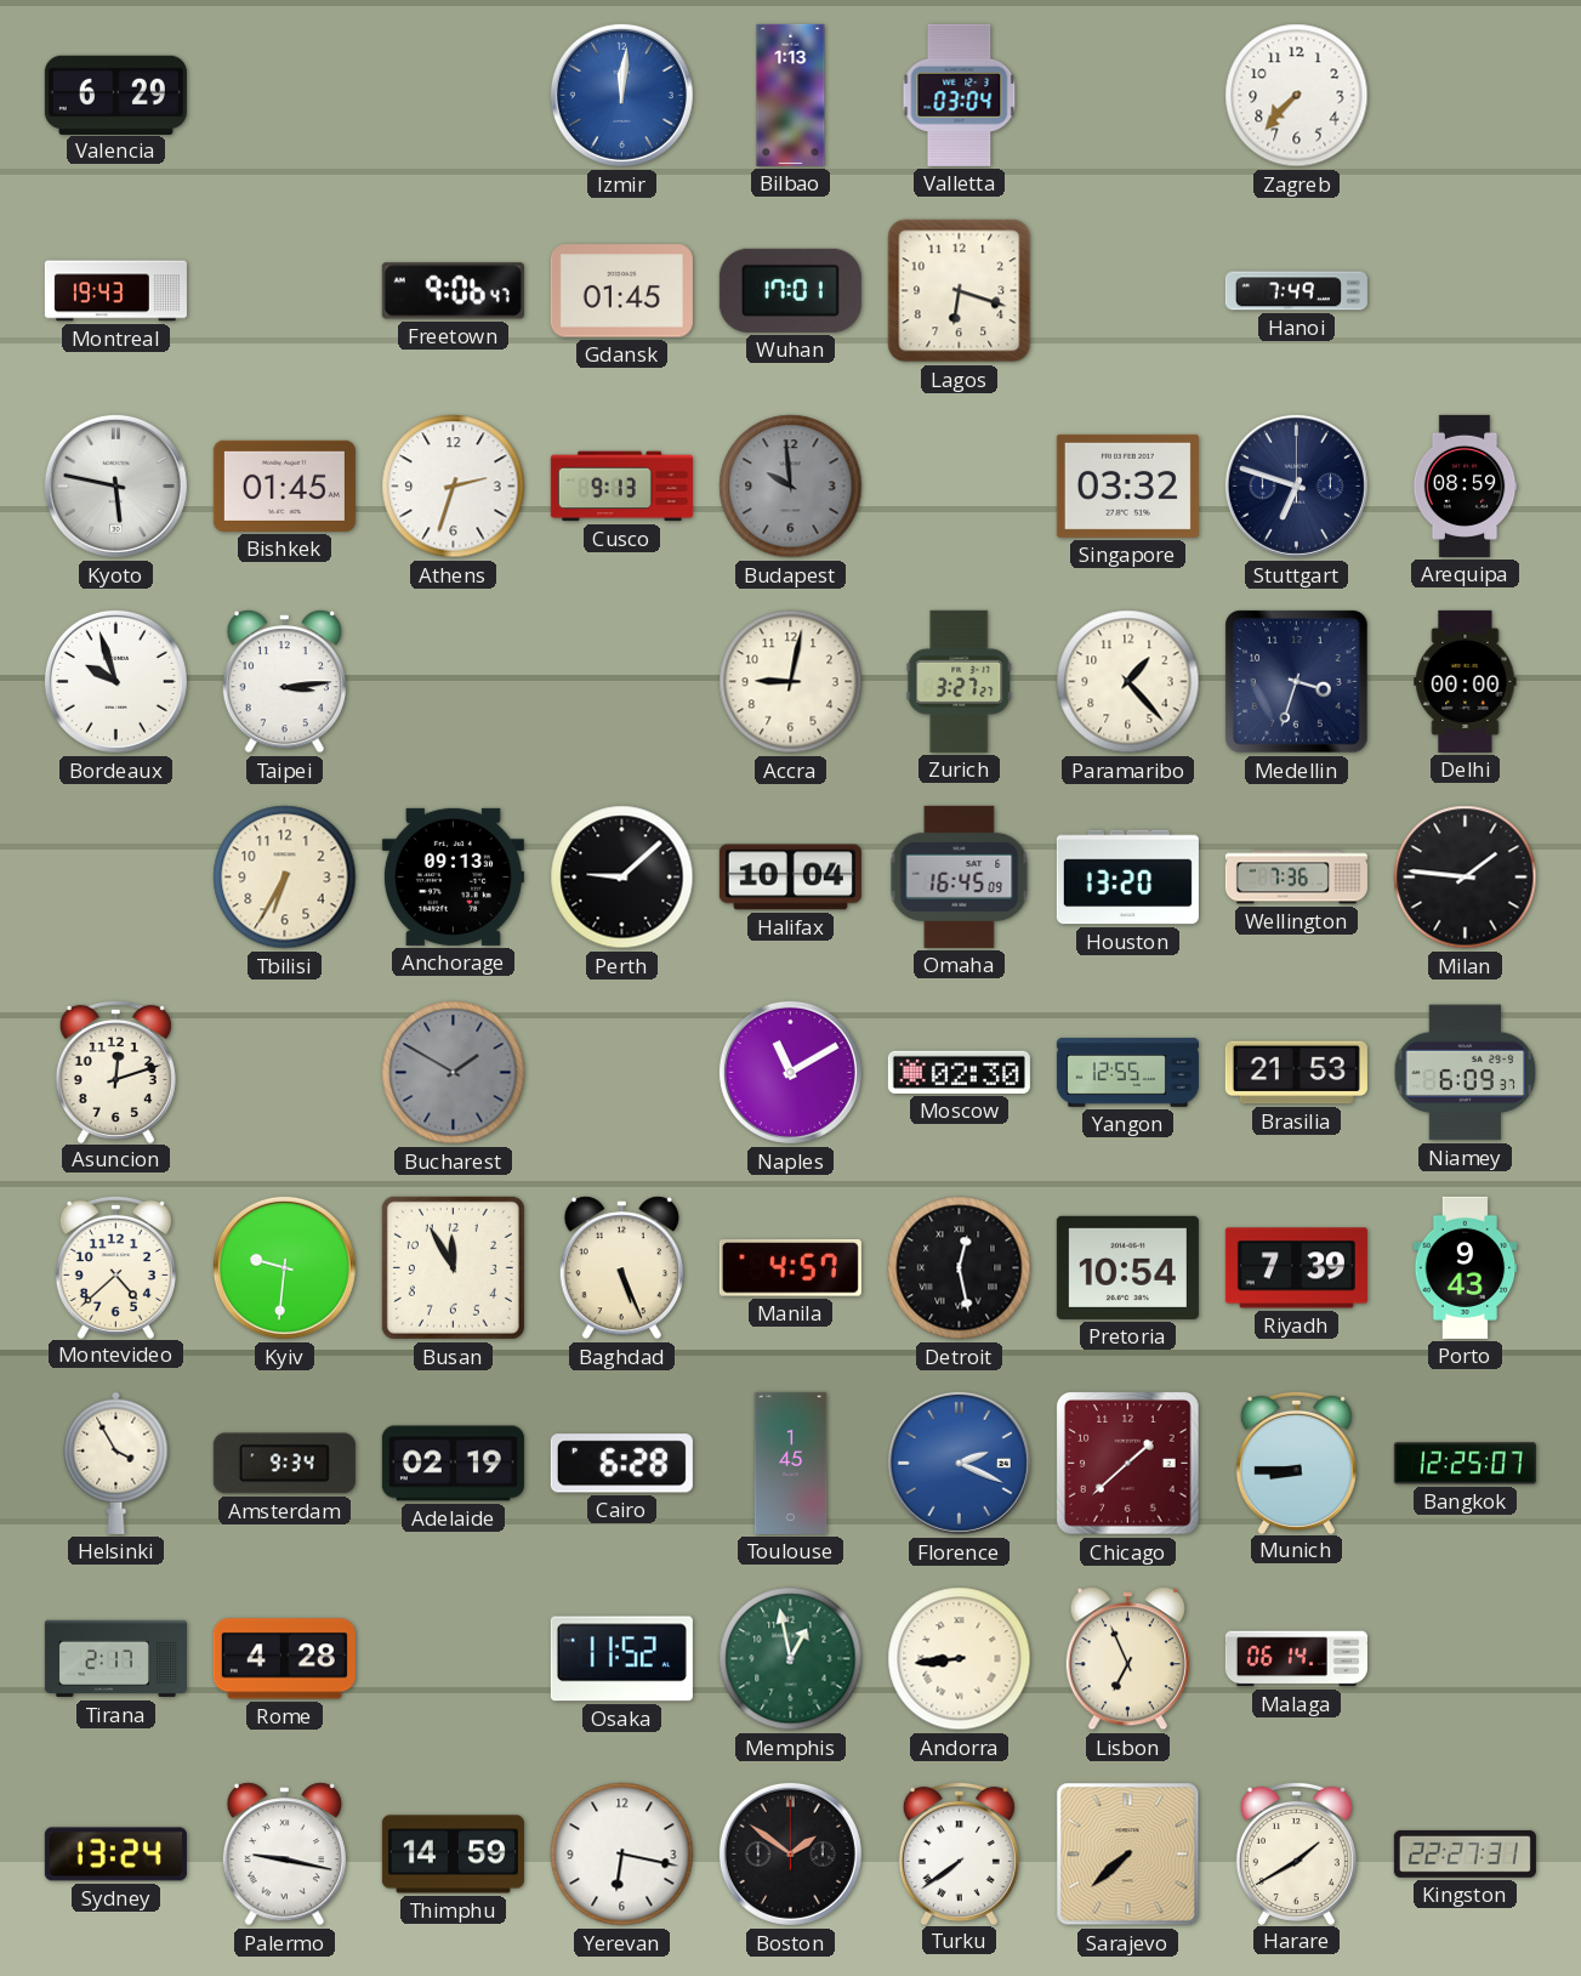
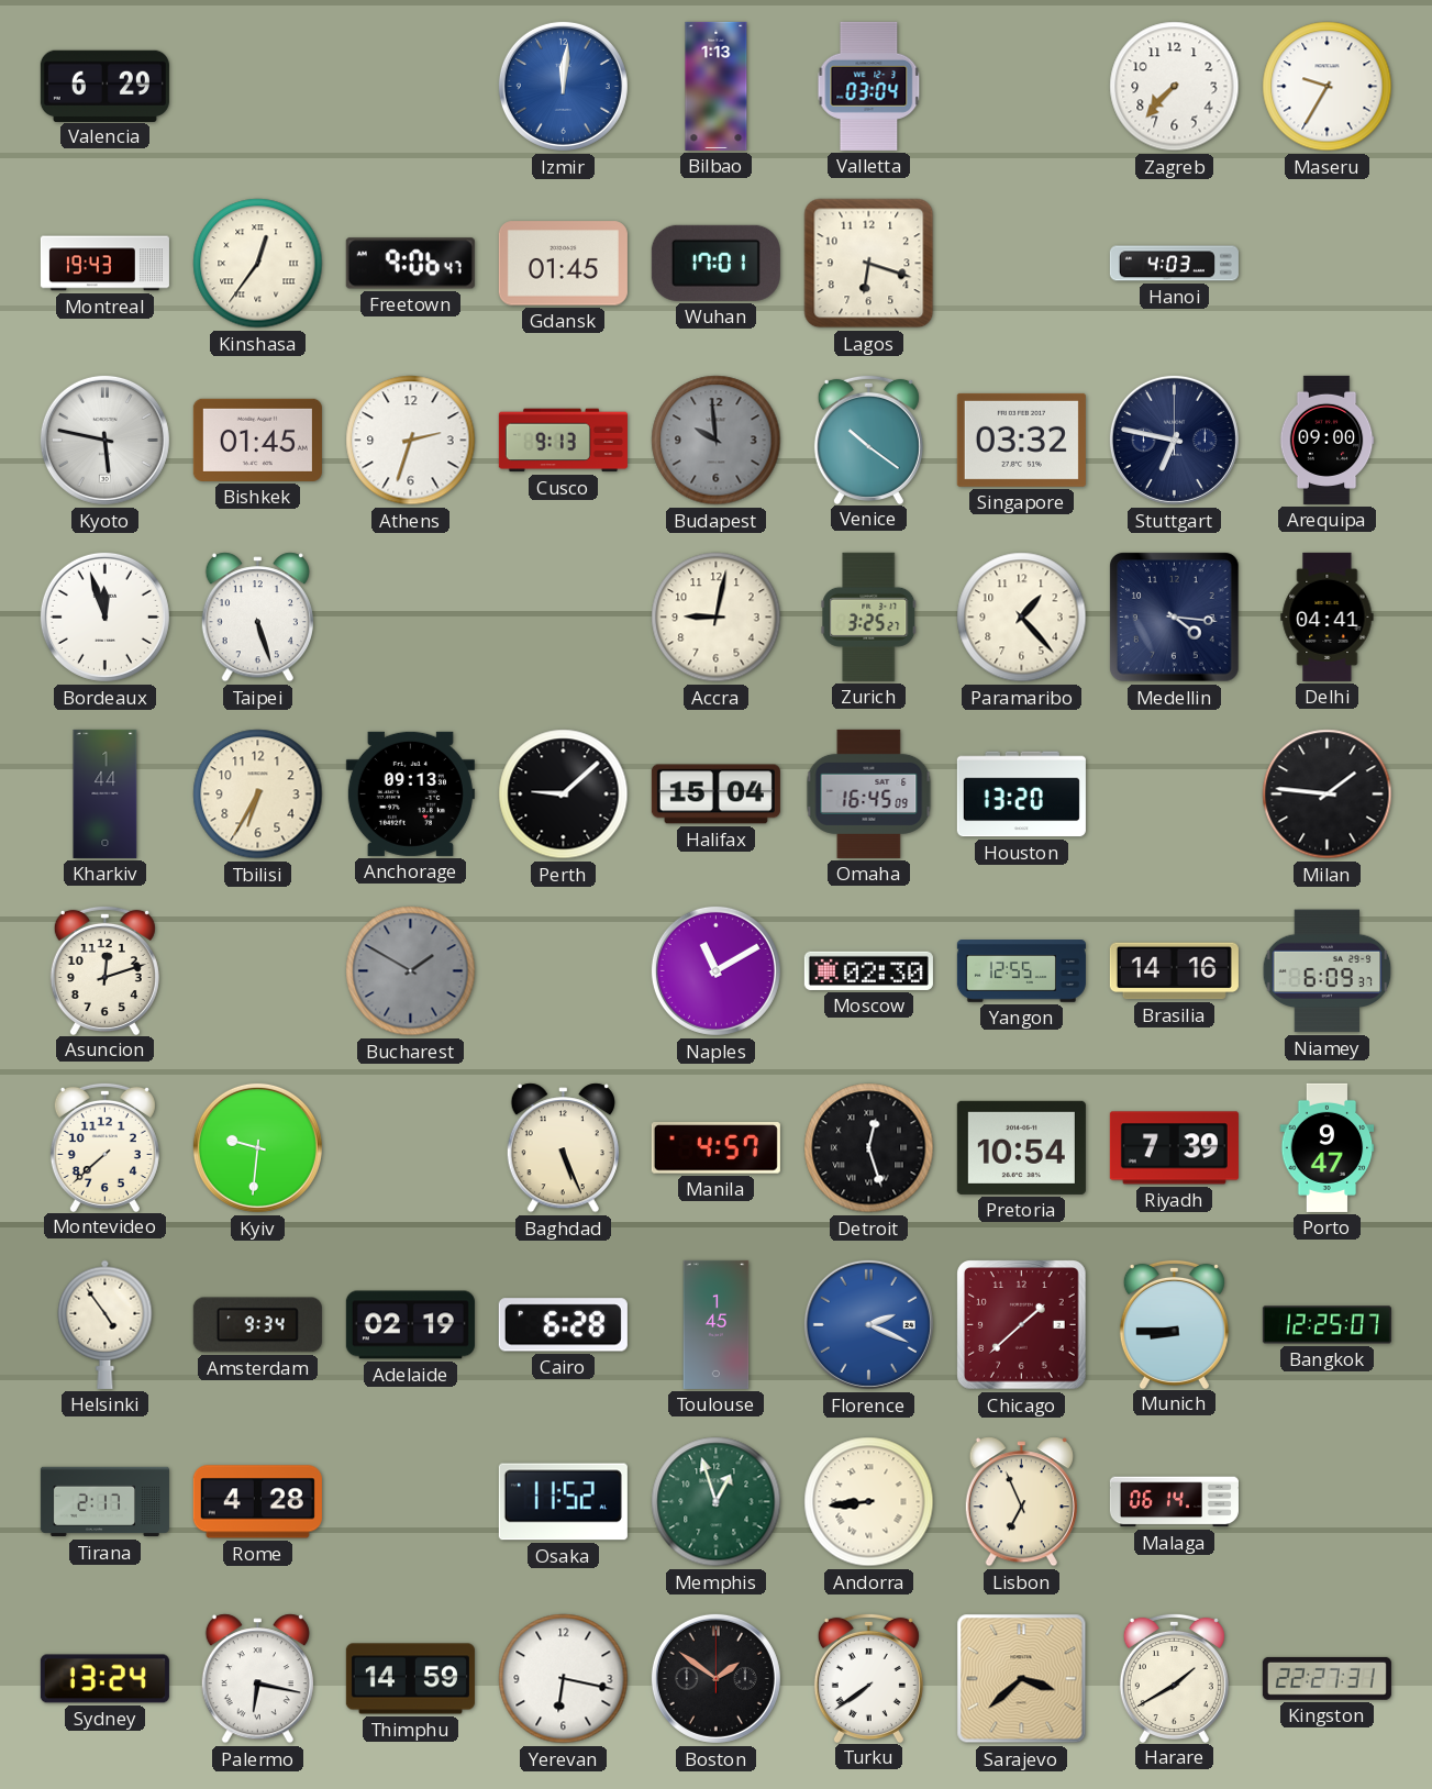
Maseru: none -> 9:35
Kinshasa: none -> 12:36
Hanoi: 7:49 -> 4:03
Venice: none -> 10:21
Stuttgart: 6:48 -> 6:47
Arequipa: 08:59 -> 09:00
Bordeaux: 9:57 -> 11:57
Taipei: 3:14 -> 5:27
Zurich: 3:27 -> 3:25
Medellin: 3:33 -> 4:16
Delhi: 00:00 -> 04:41
Kharkiv: none -> 1:44
Halifax: 10:04 -> 15:04
Wellington: 7:36 -> none
Brasilia: 21:53 -> 14:16
Montevideo: 4:38 -> 7:38
Busan: 11:55 -> none
Detroit: 12:28 -> 12:27
Porto: 9:43 -> 9:47
Helsinki: 3:55 -> 4:54
Memphis: 12:58 -> 12:57
Palermo: 9:17 -> 6:17
Sarajevo: 7:38 -> 3:38
